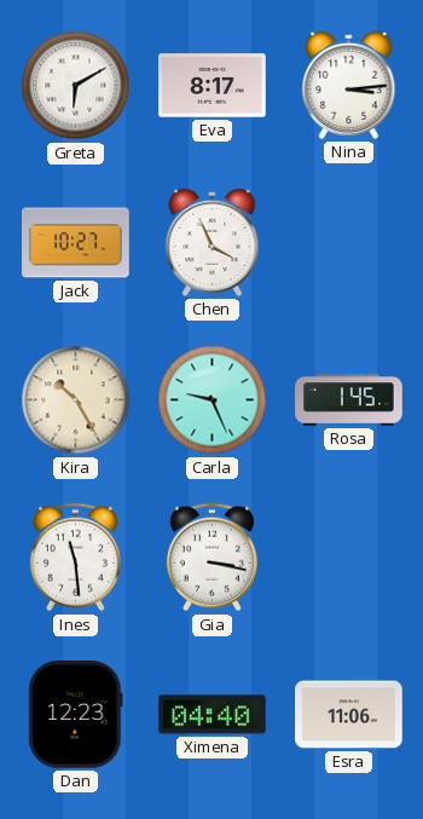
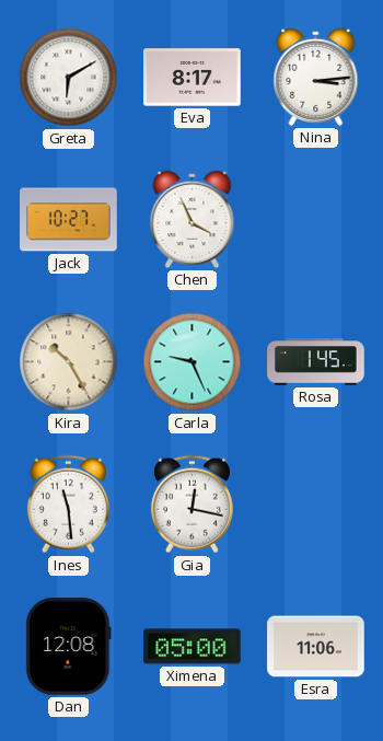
Gia: 3:17 -> 12:17
Dan: 12:23 -> 12:08
Ximena: 04:40 -> 05:00
